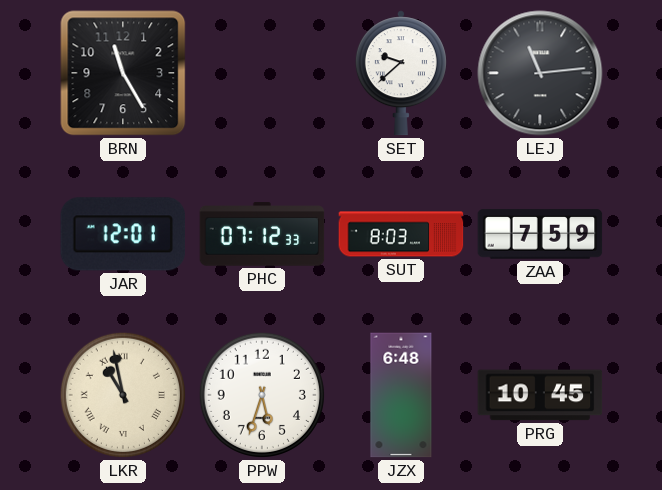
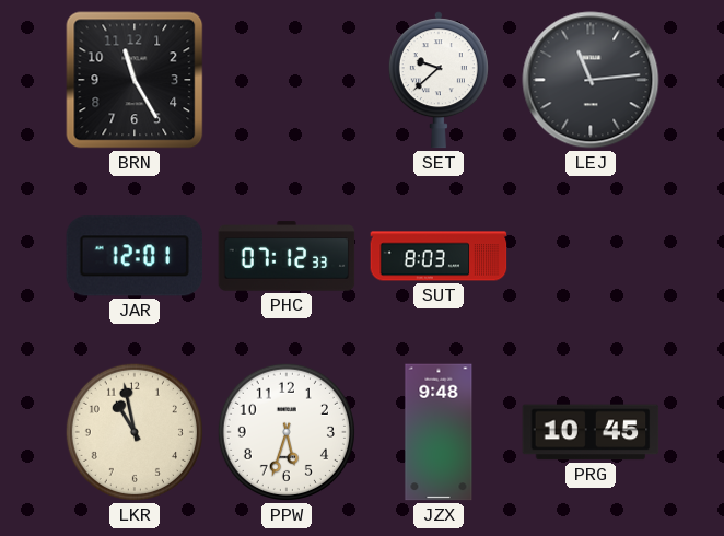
ZAA: 7:59 -> none
LKR numerals: Roman -> Arabic
JZX: 6:48 -> 9:48
